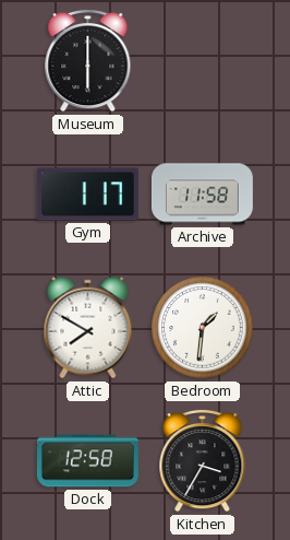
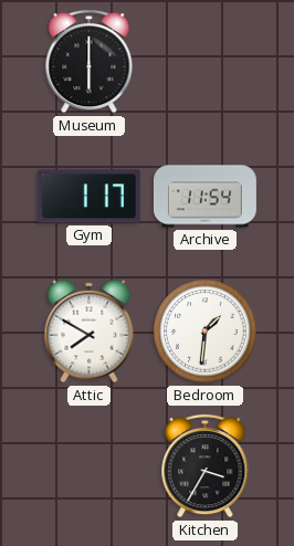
Archive: 11:58 -> 11:54
Dock: 12:58 -> none
